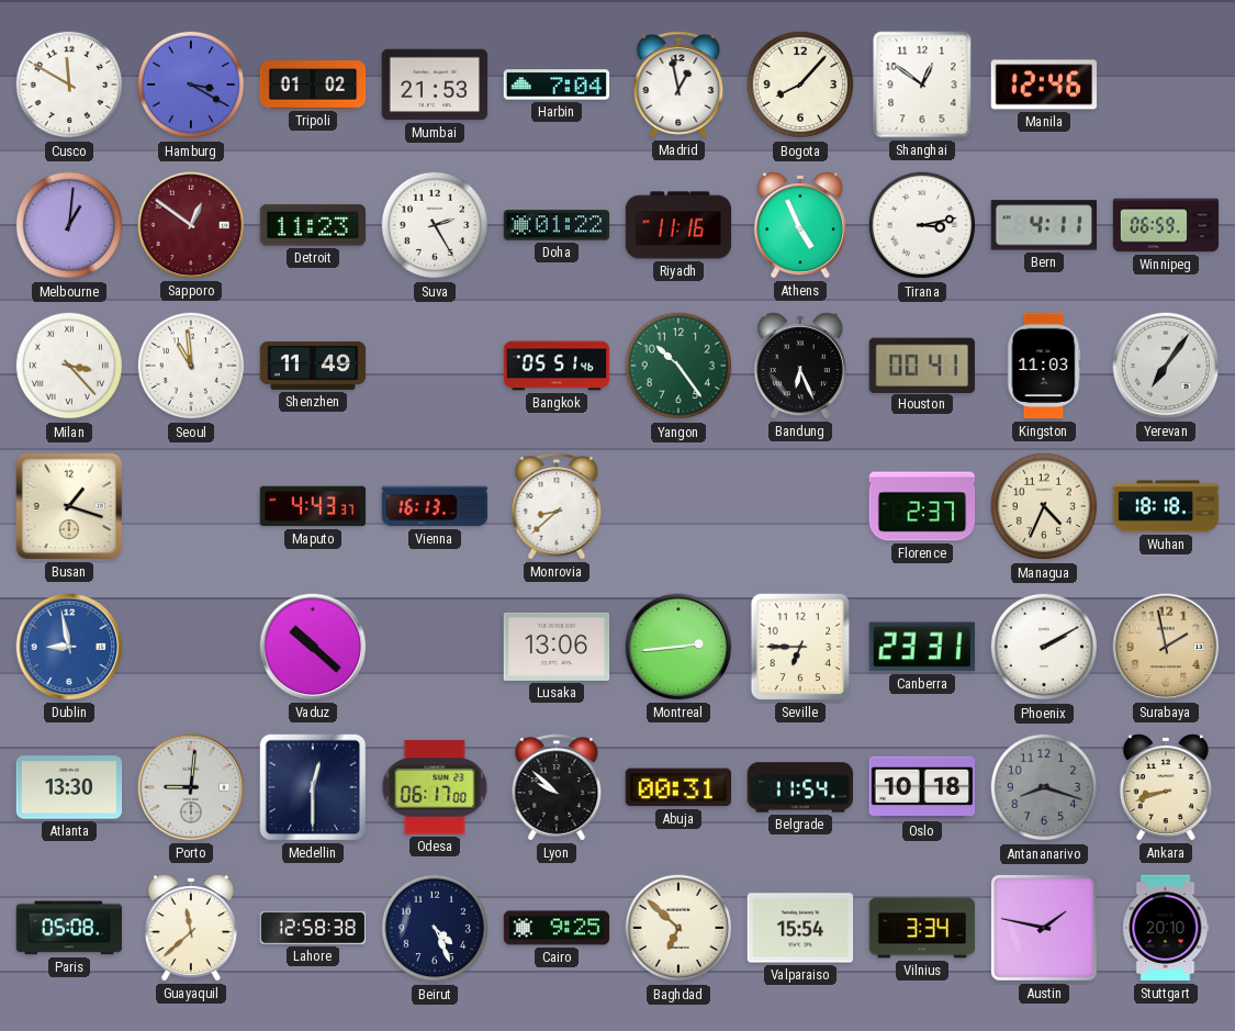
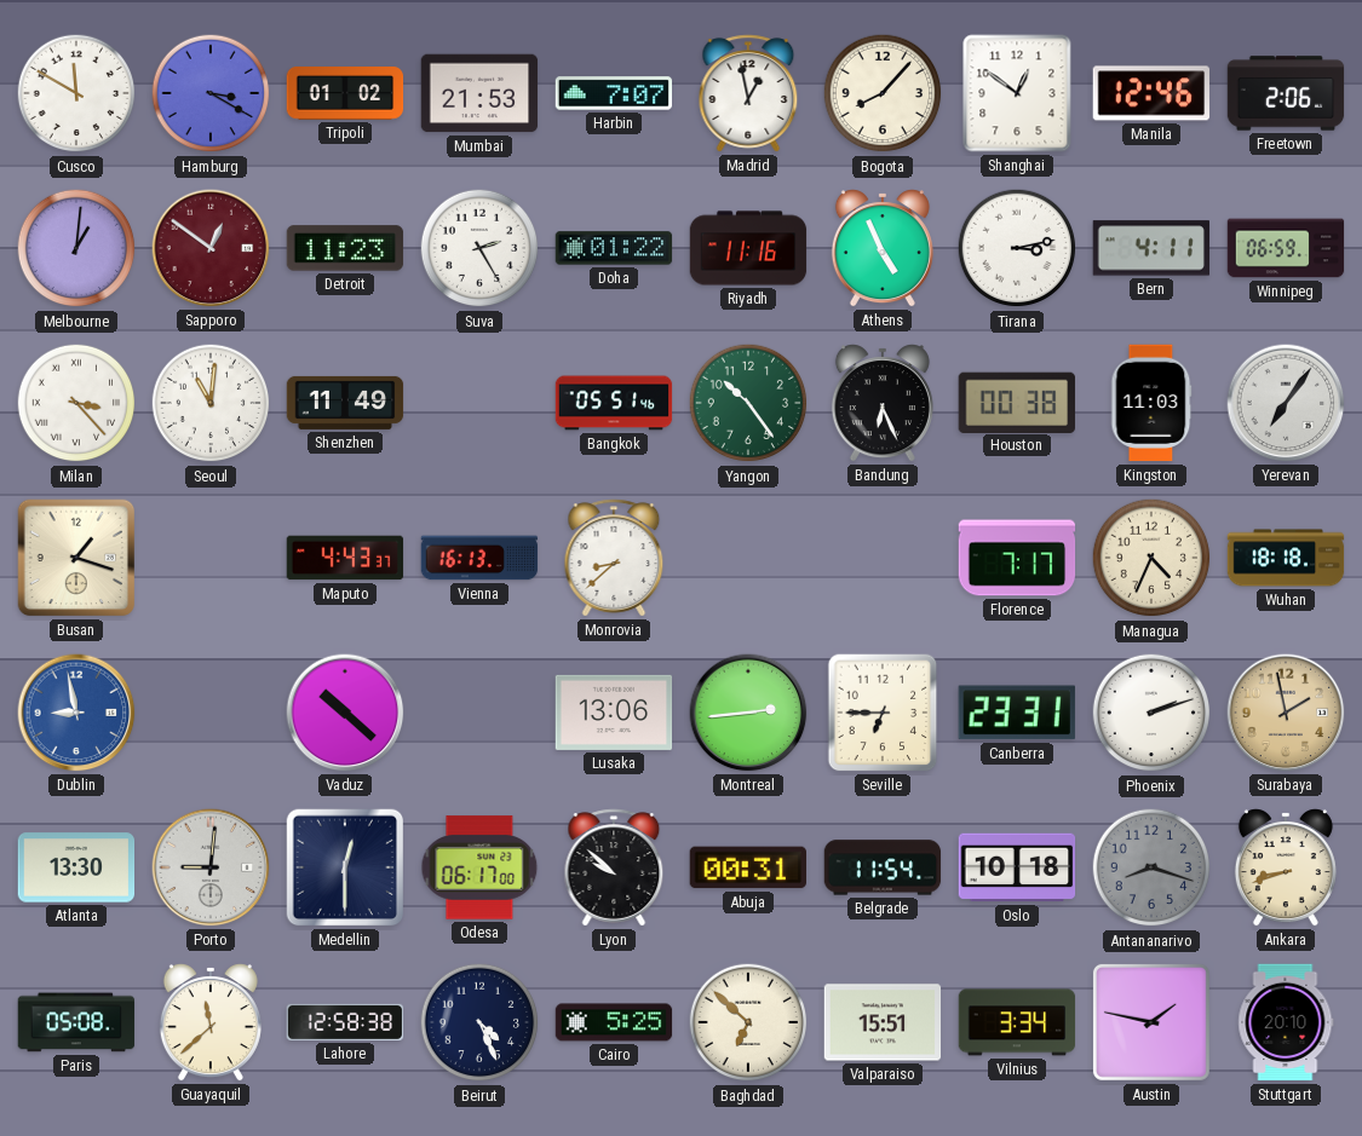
Harbin: 7:04 -> 7:07
Freetown: none -> 2:06
Seoul: 10:59 -> 11:01
Houston: 00:41 -> 00:38
Florence: 2:37 -> 7:17
Phoenix: 2:10 -> 2:12
Cairo: 9:25 -> 5:25
Valparaiso: 15:54 -> 15:51
